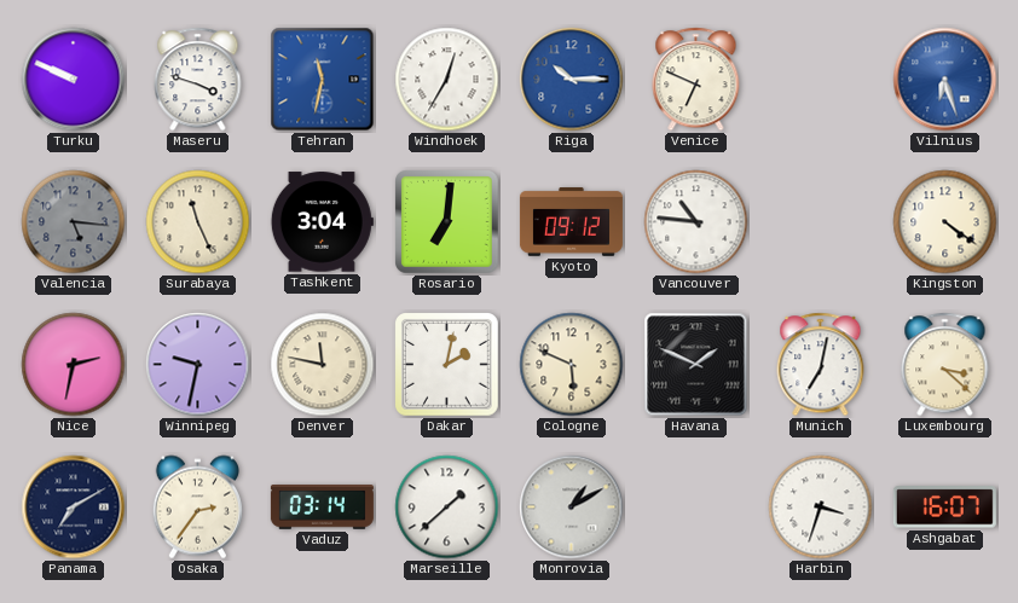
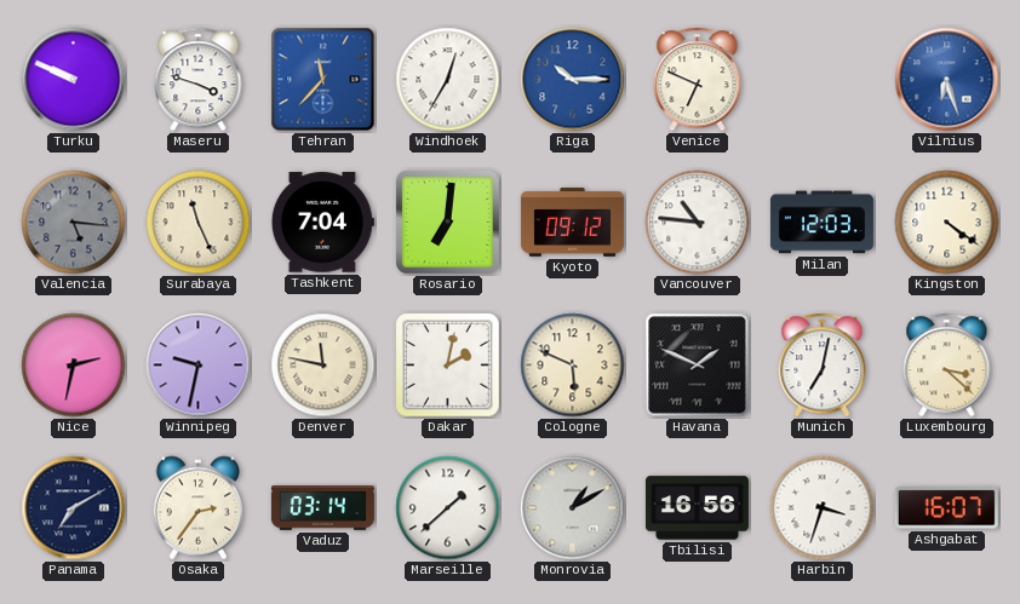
Tehran: 11:32 -> 11:37
Tashkent: 3:04 -> 7:04
Milan: none -> 12:03
Tbilisi: none -> 16:56
